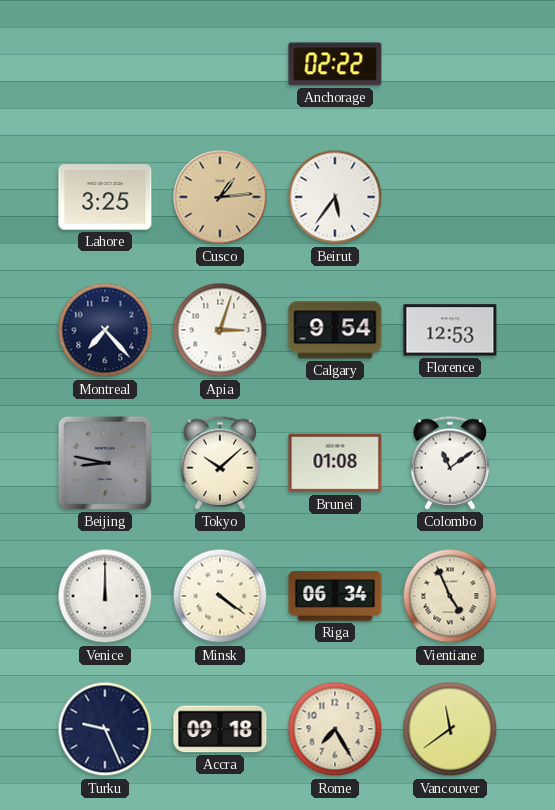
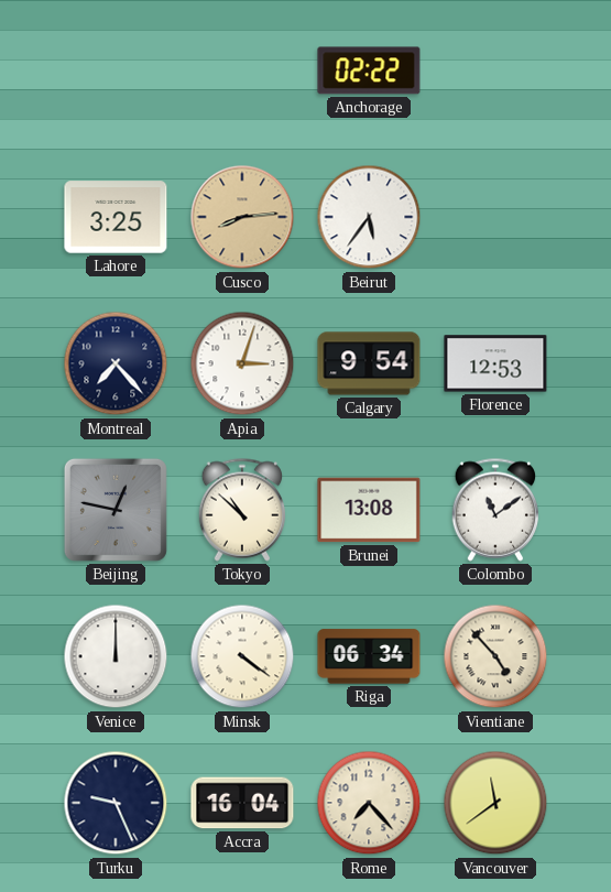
Cusco: 1:14 -> 8:14
Beijing: 8:47 -> 12:47
Tokyo: 10:08 -> 10:52
Brunei: 01:08 -> 13:08
Vientiane: 4:56 -> 4:53
Accra: 09:18 -> 16:04
Rome: 7:25 -> 7:23
